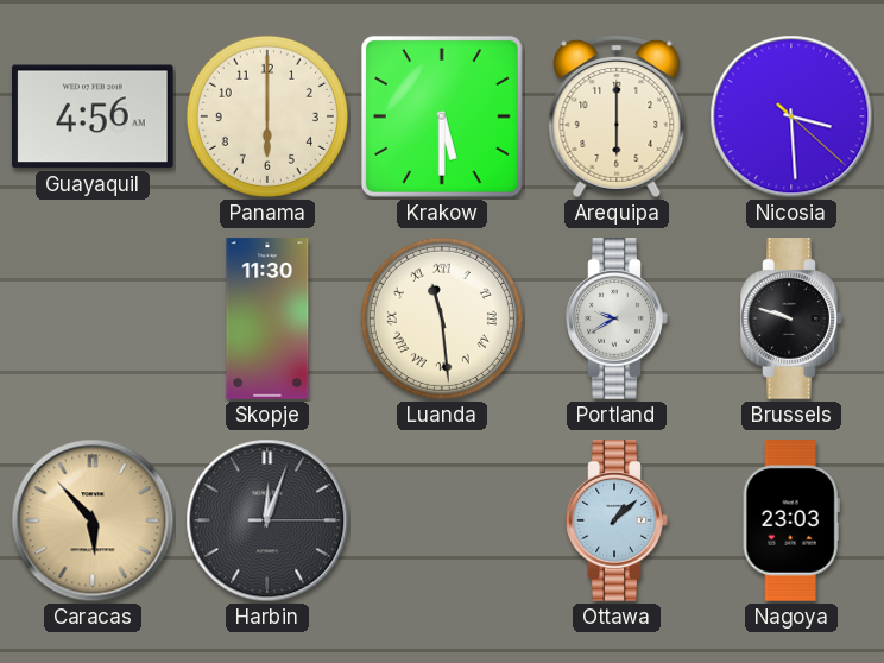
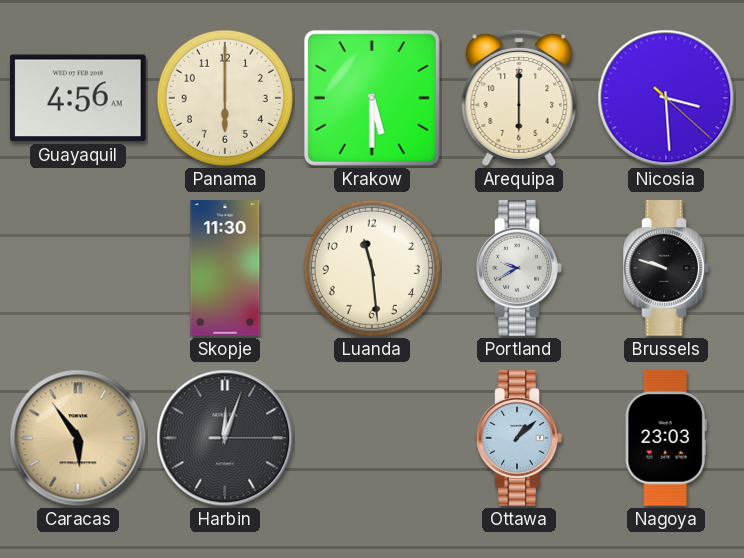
Luanda numerals: Roman -> Arabic
Caracas: 5:53 -> 5:54
